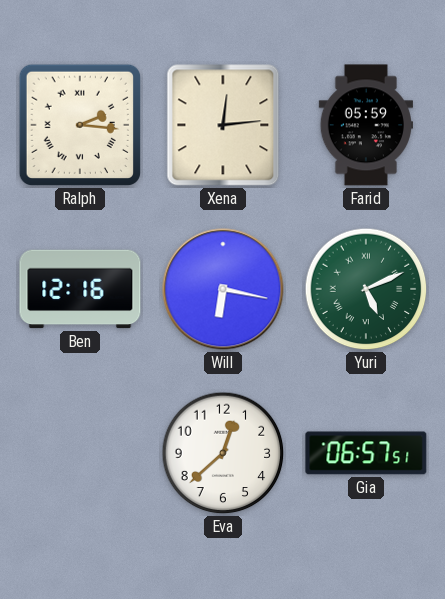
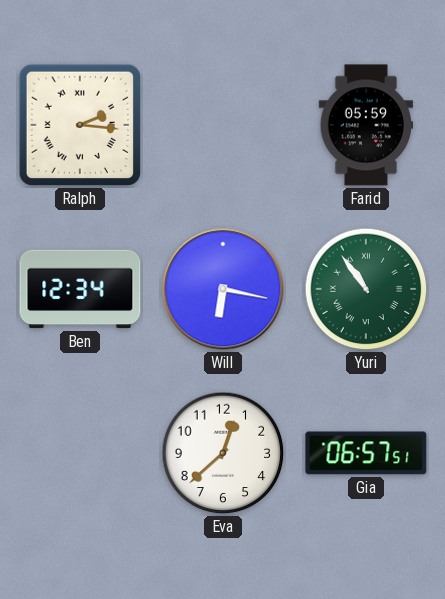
Xena: 12:14 -> none
Ben: 12:16 -> 12:34
Yuri: 5:11 -> 10:54
